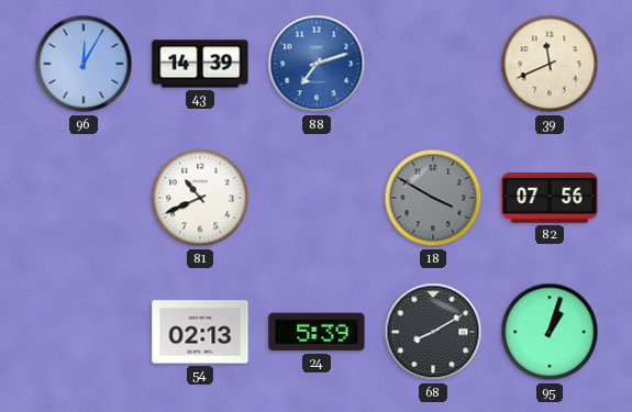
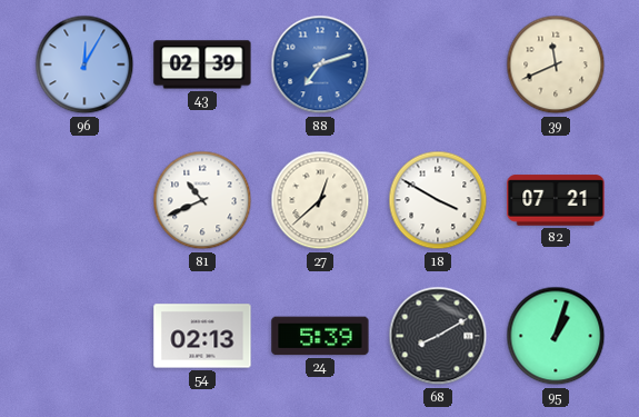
43: 14:39 -> 02:39
27: none -> 12:38
18 dial: grey -> white
82: 07:56 -> 07:21
